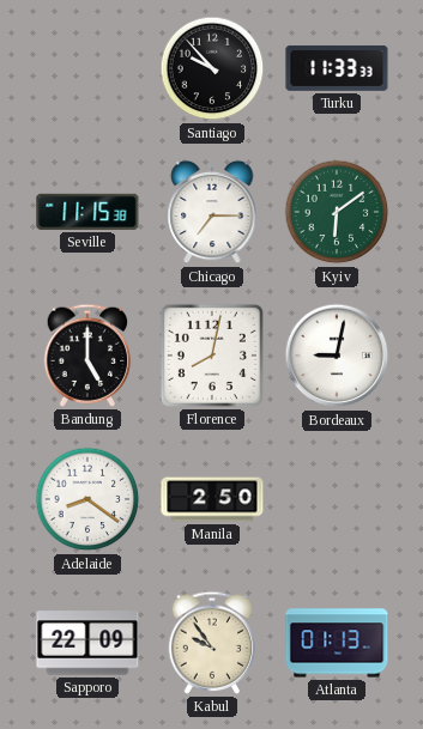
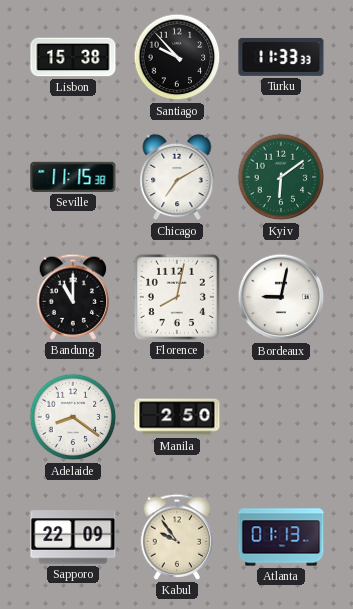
Lisbon: none -> 15:38
Chicago: 7:15 -> 7:10
Bandung: 5:00 -> 11:00
